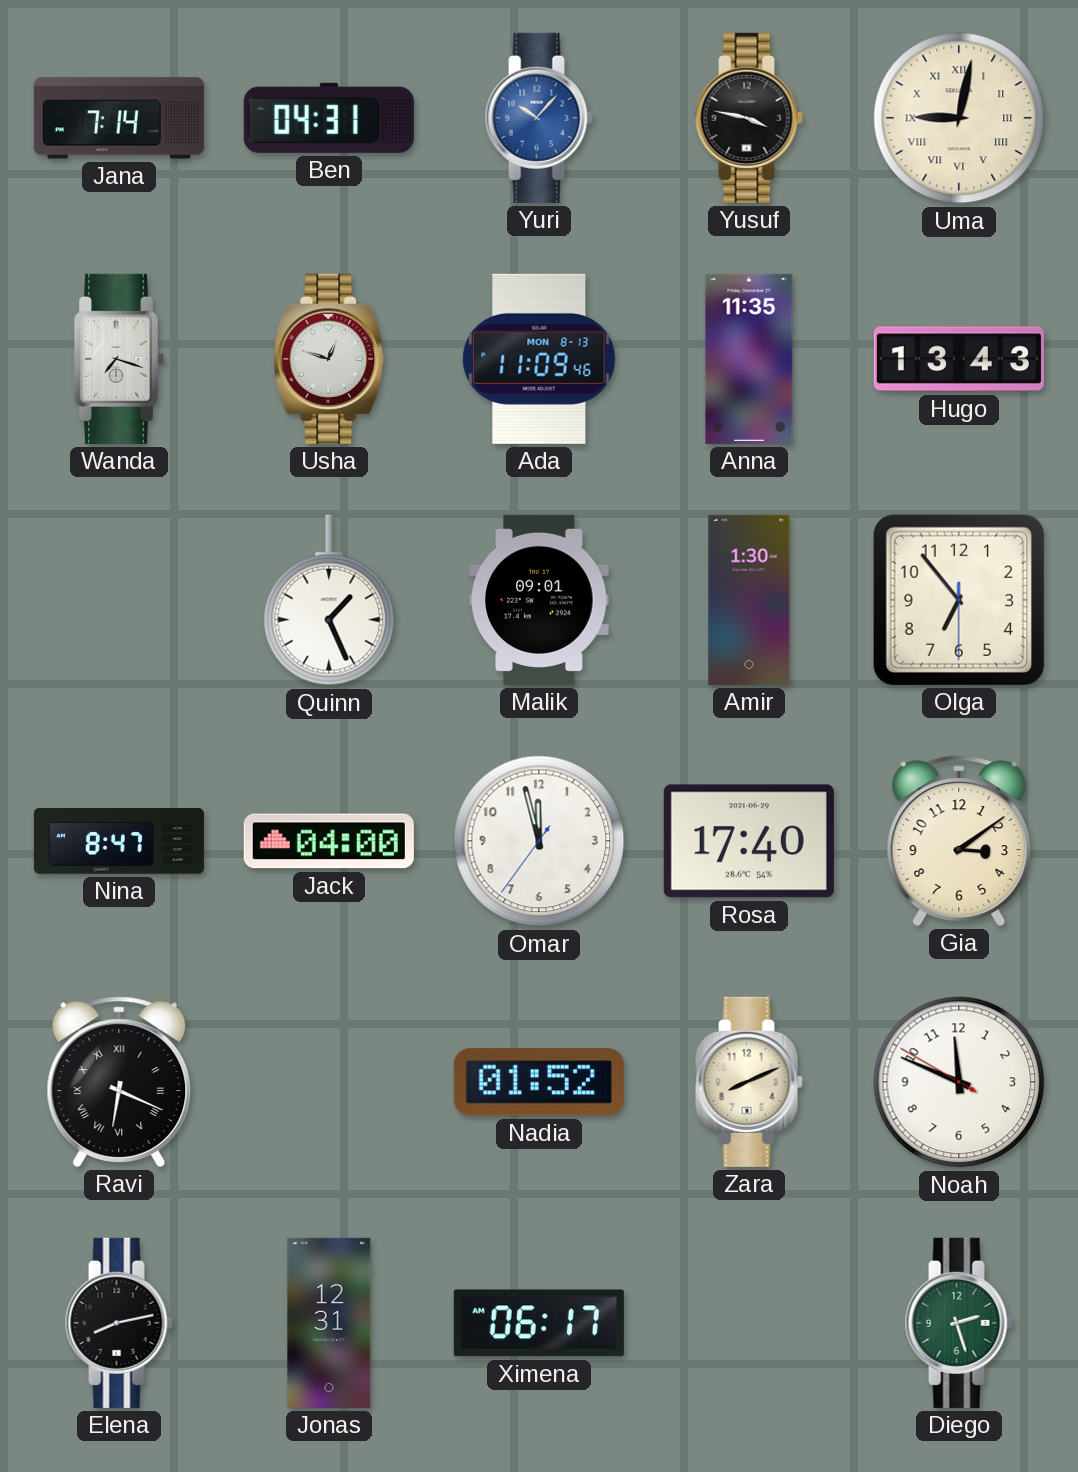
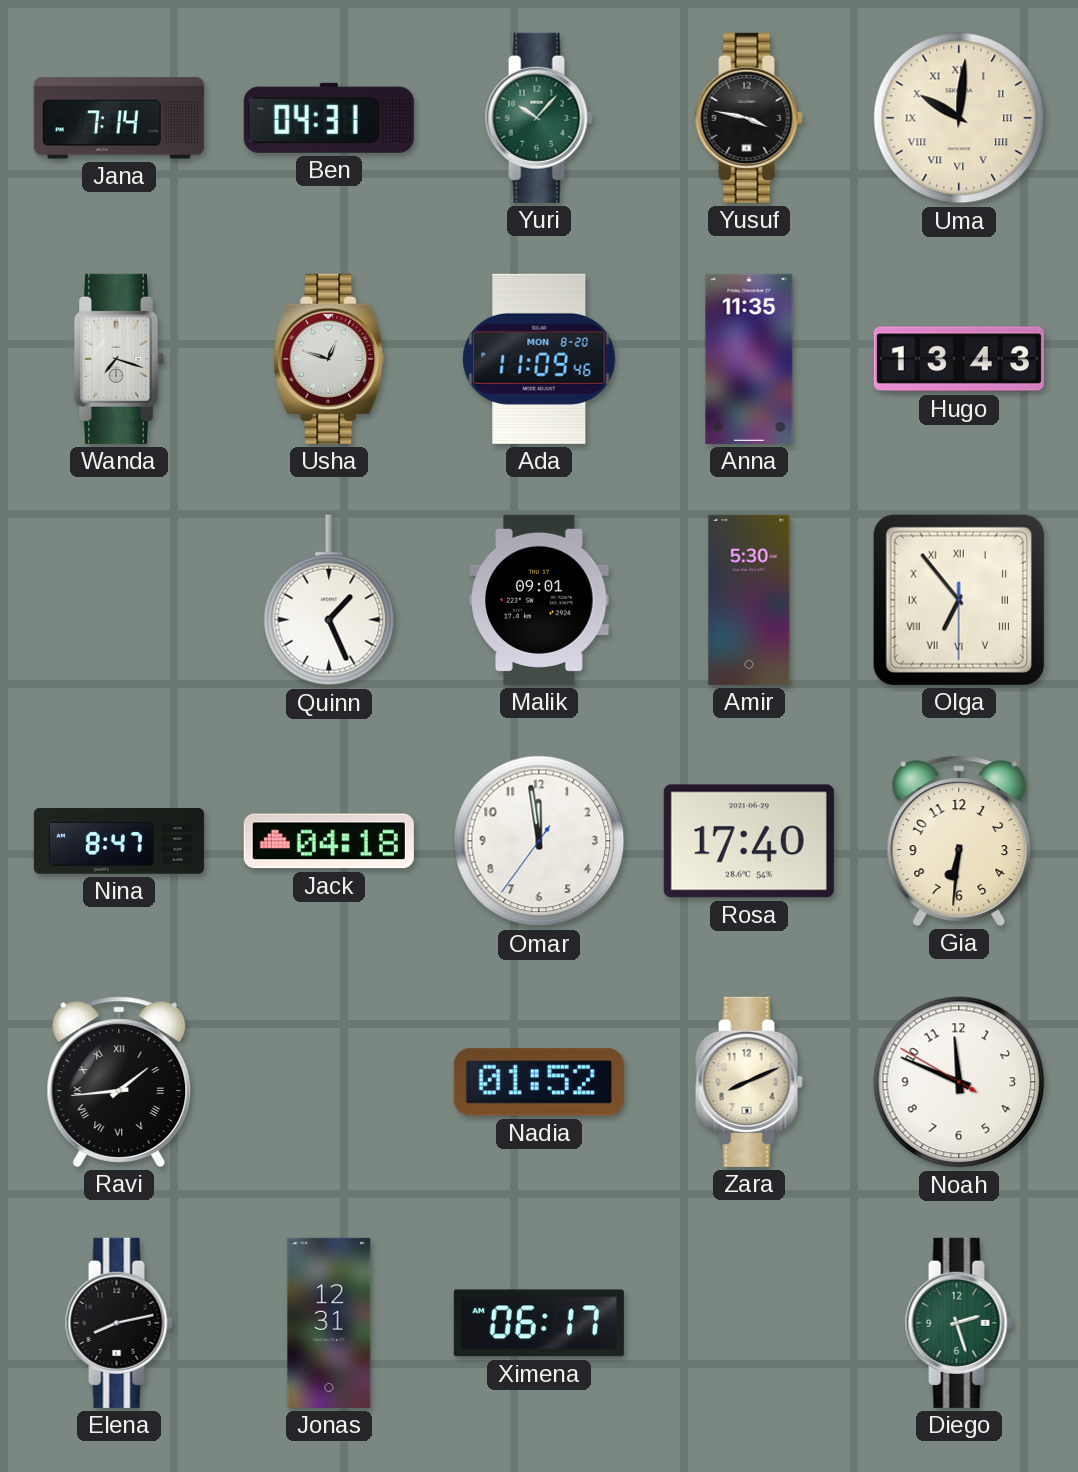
Yuri dial: blue -> green
Uma: 9:02 -> 10:01
Ada date: MON 8-13 -> MON 8-20
Amir: 1:30 -> 5:30
Olga numerals: Arabic -> Roman
Jack: 04:00 -> 04:18
Omar: 11:57 -> 11:58
Gia: 3:09 -> 6:31
Ravi: 6:19 -> 1:44
